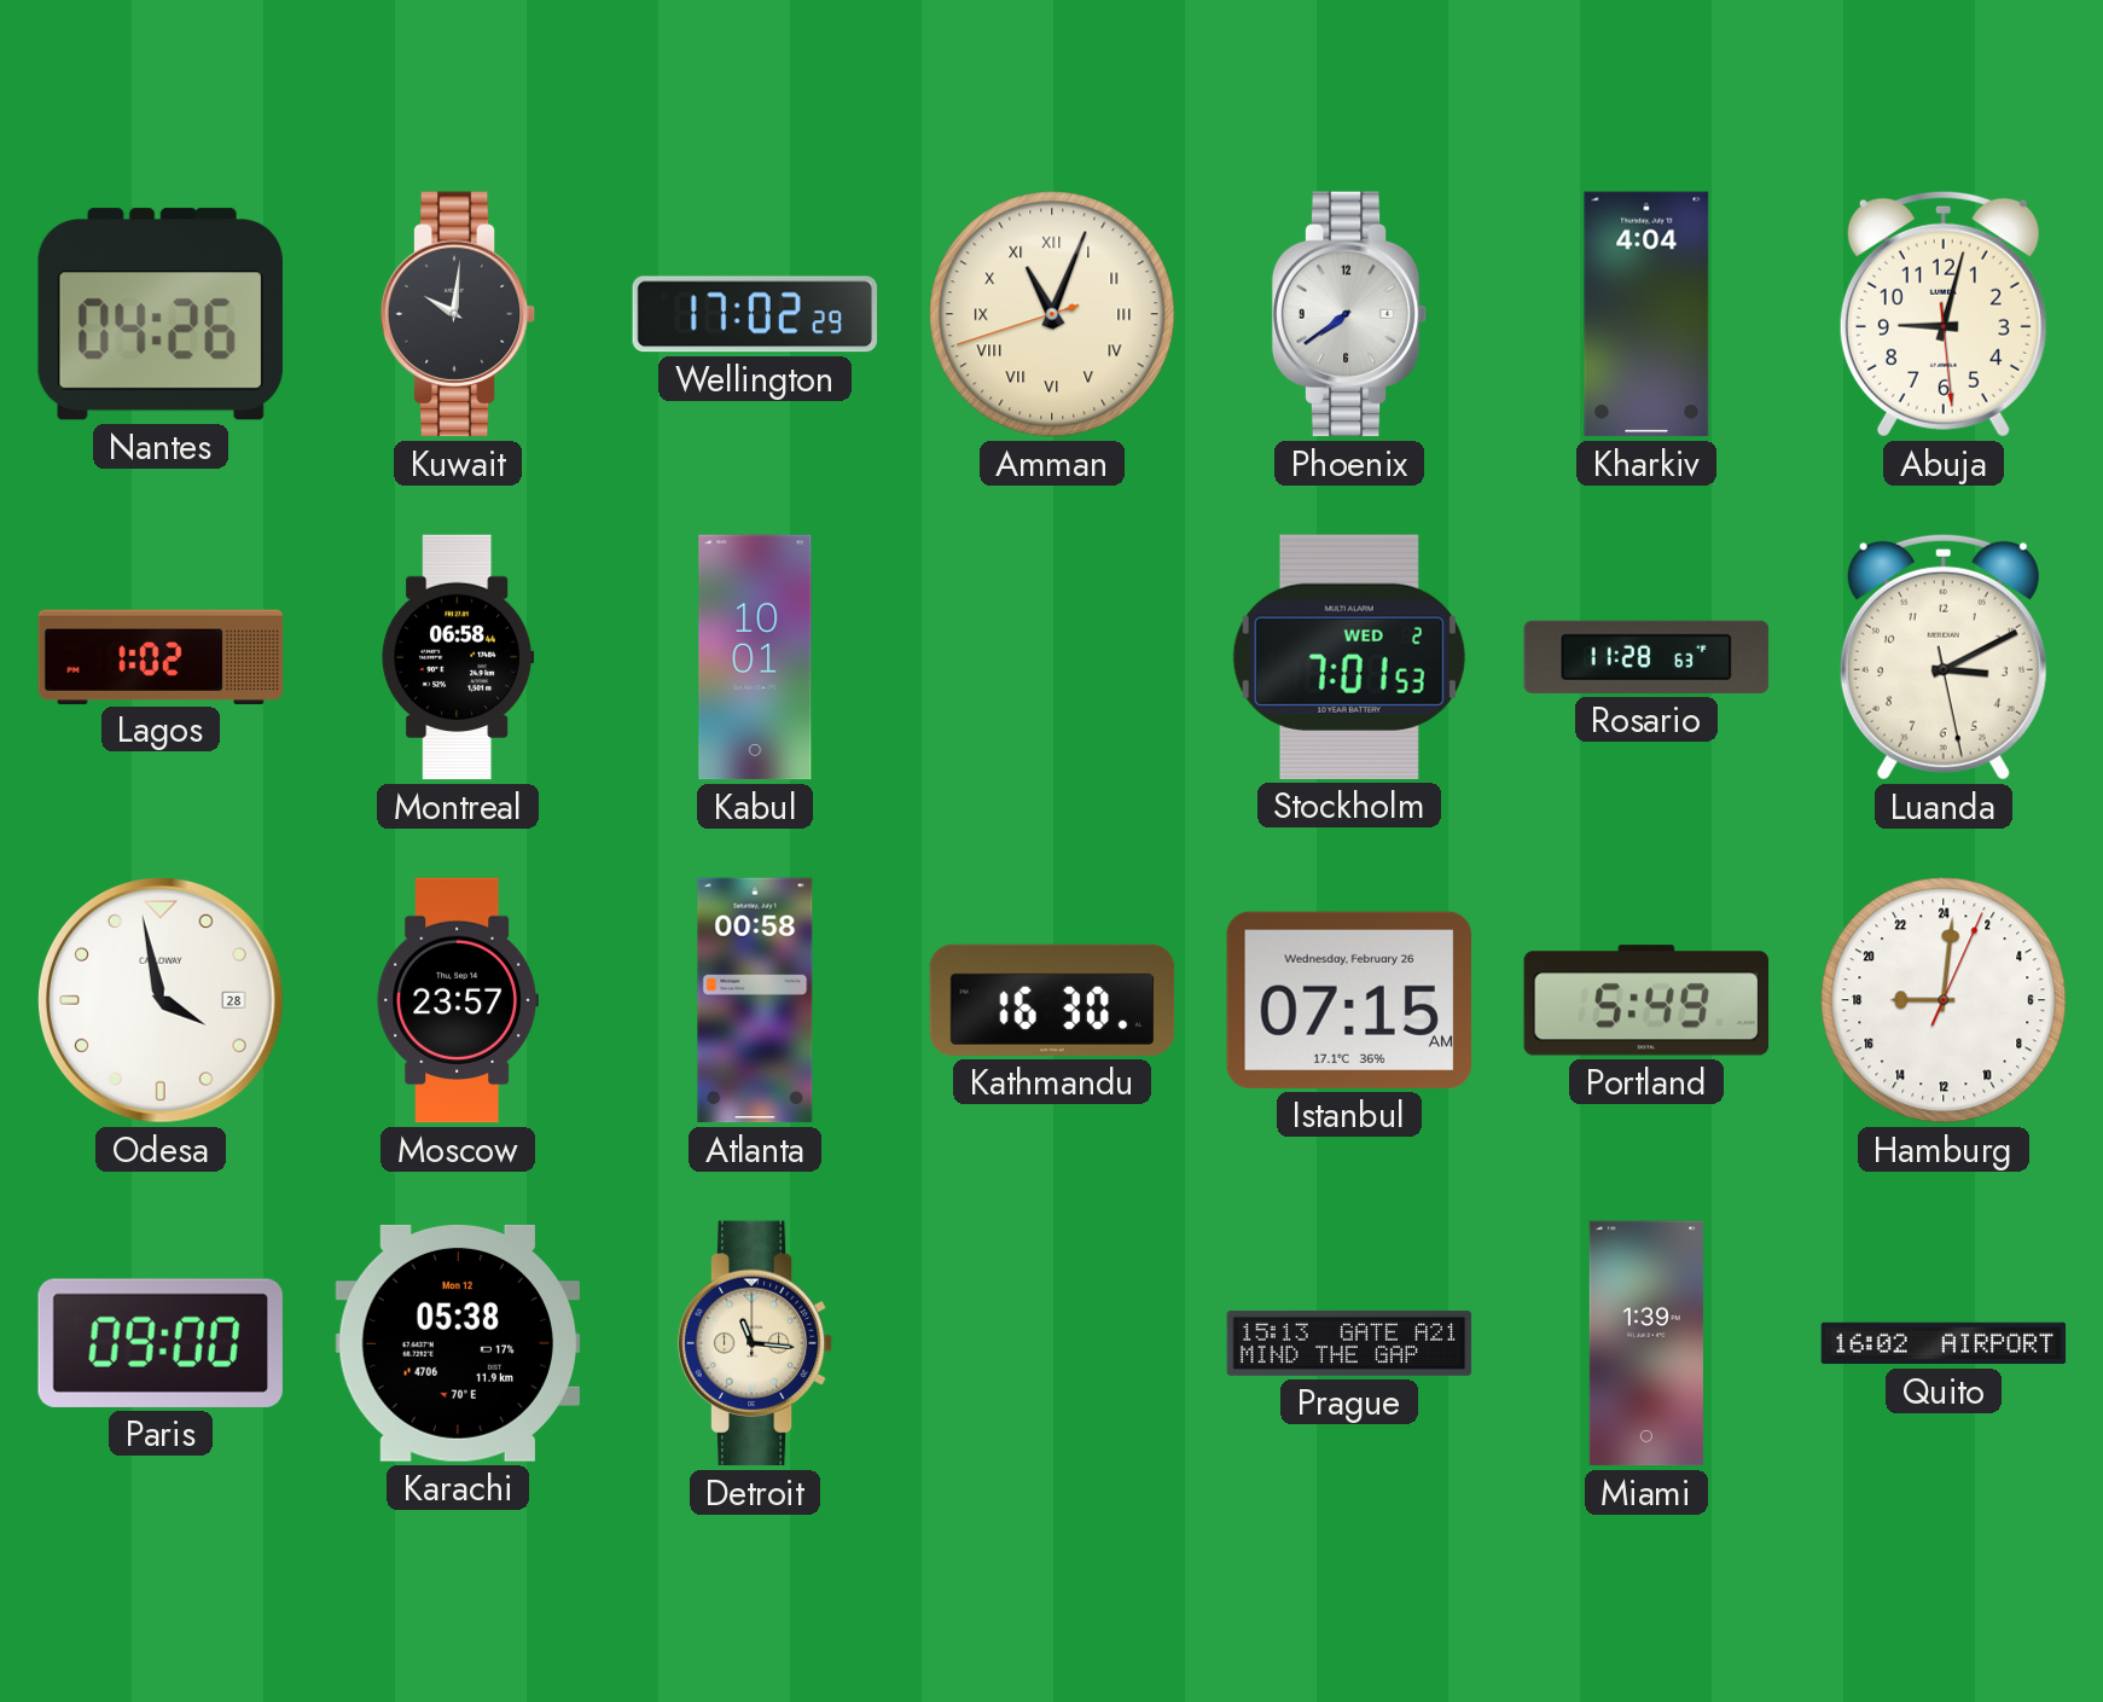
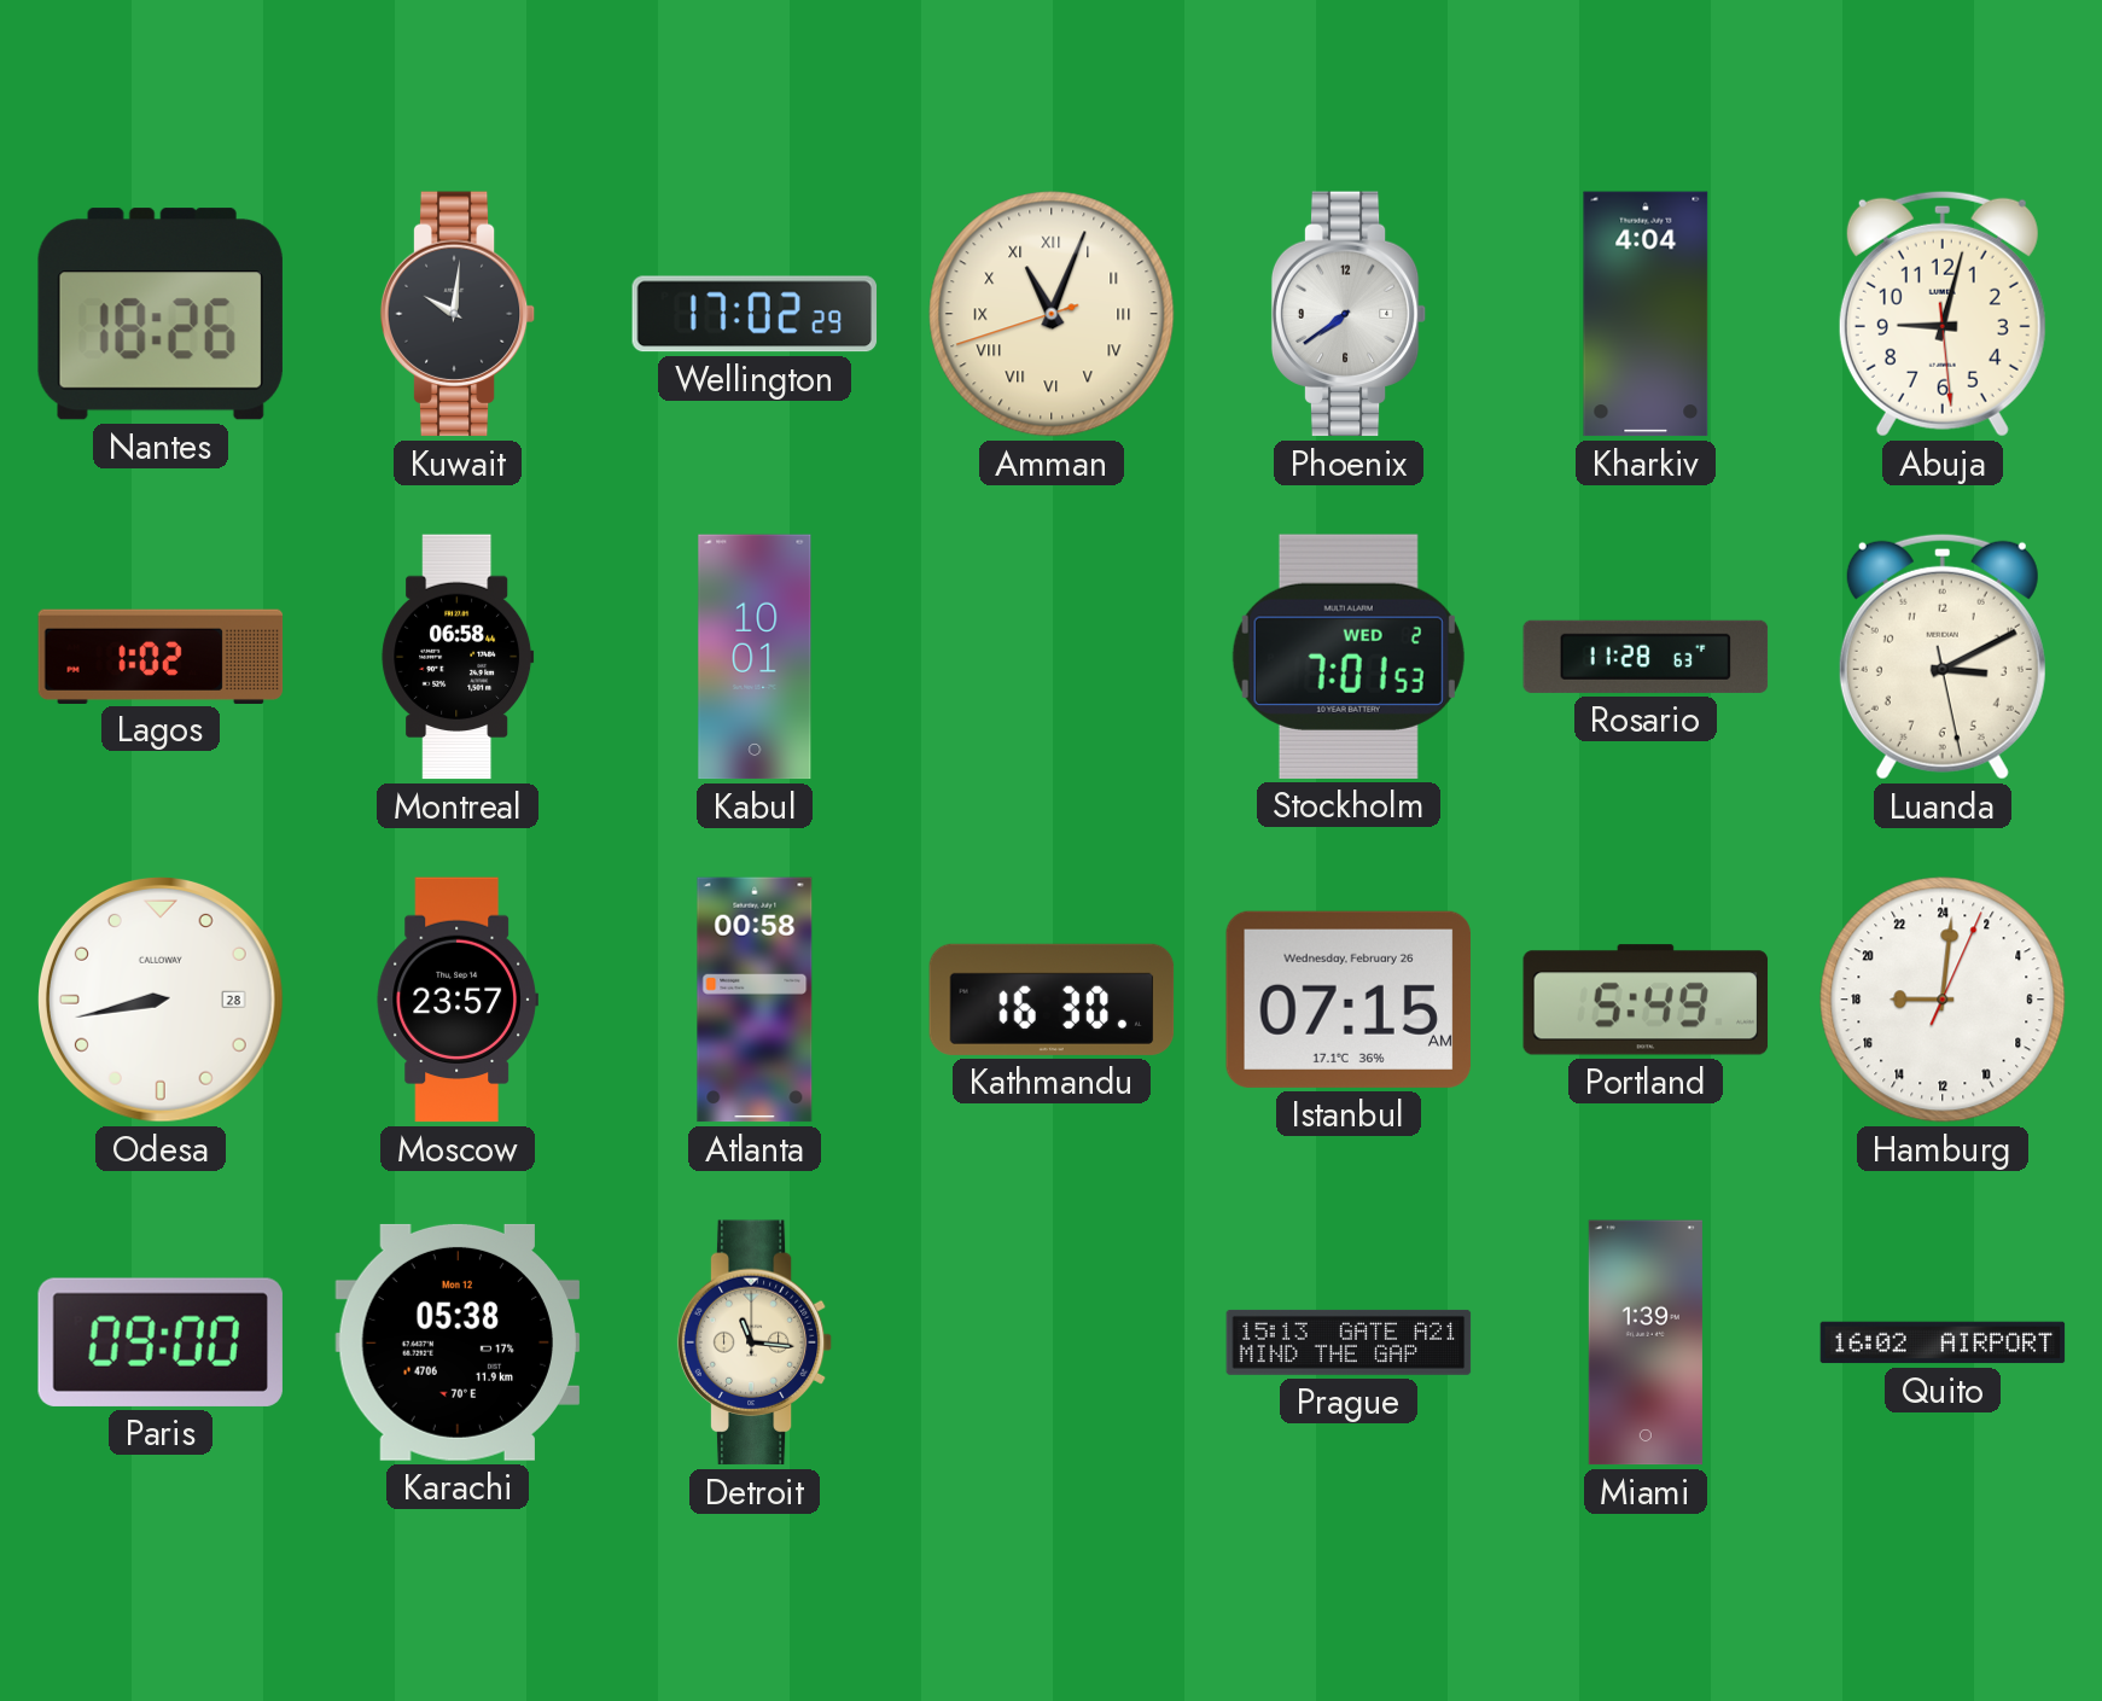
Nantes: 04:26 -> 18:26
Odesa: 3:58 -> 8:43
